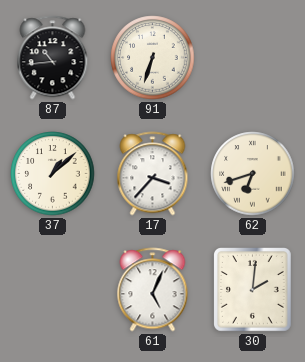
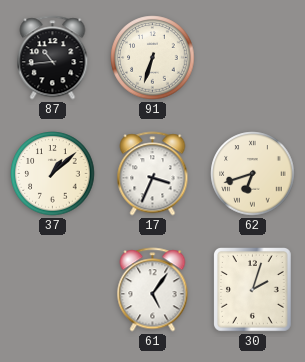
17: 3:37 -> 3:34
61: 5:04 -> 5:06
30: 2:01 -> 2:03
